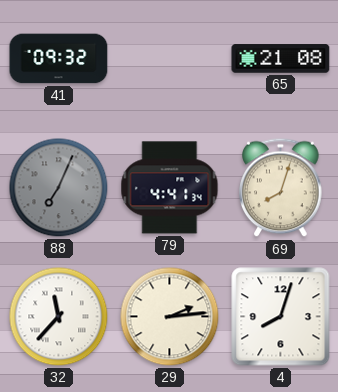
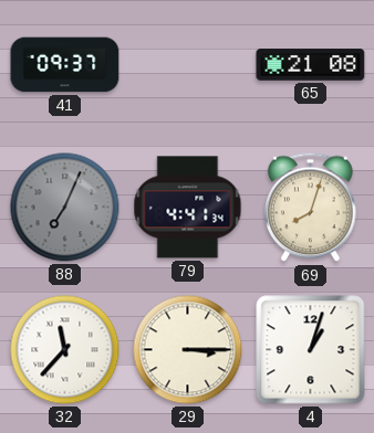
41: 09:32 -> 09:37
29: 2:14 -> 3:15
4: 8:03 -> 1:03
